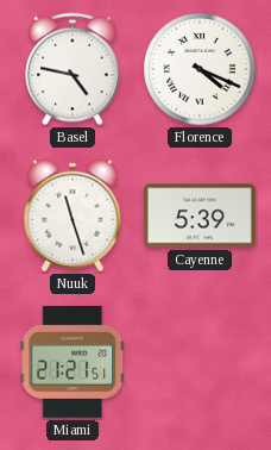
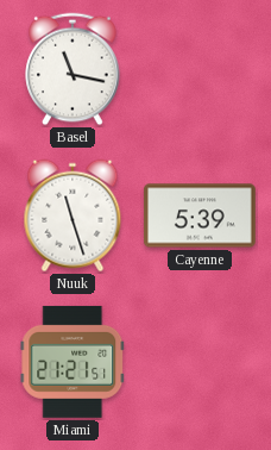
Basel: 4:47 -> 11:17
Florence: 4:19 -> none
